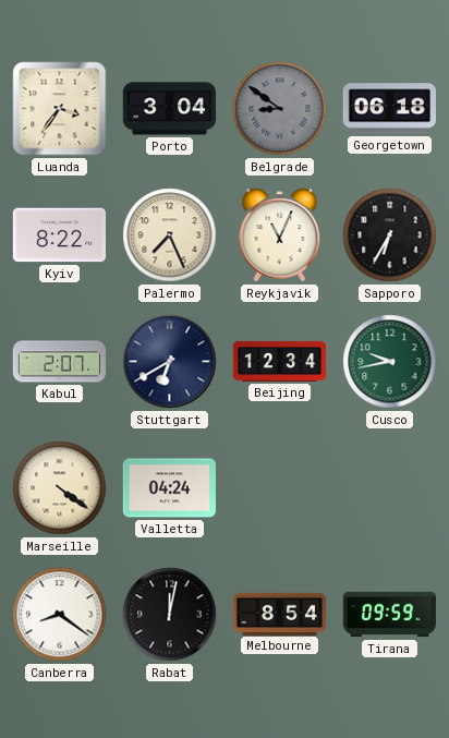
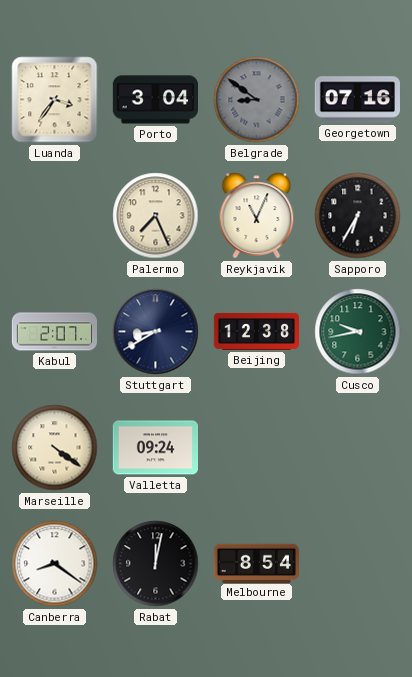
Georgetown: 06:18 -> 07:16
Kyiv: 8:22 -> none
Stuttgart: 6:40 -> 8:40
Beijing: 12:34 -> 12:38
Valletta: 04:24 -> 09:24
Tirana: 09:59 -> none
